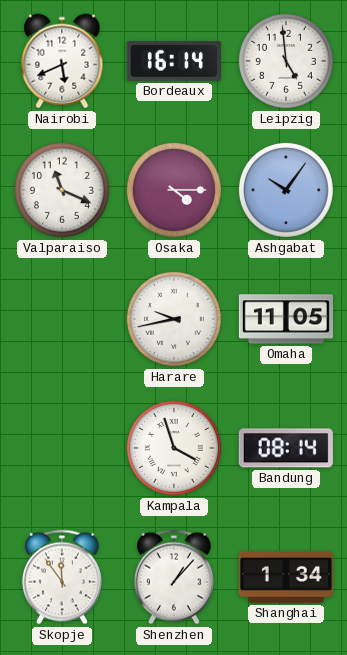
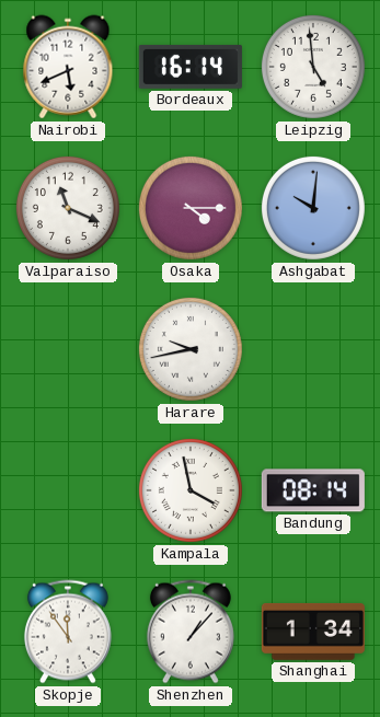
Ashgabat: 10:06 -> 10:01
Omaha: 11:05 -> none
Kampala: 3:57 -> 3:58
